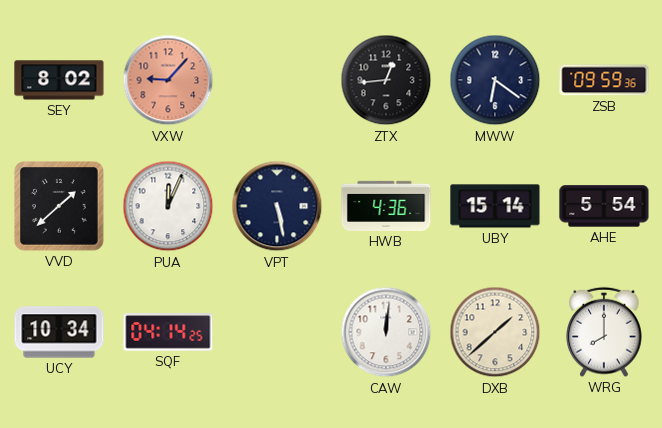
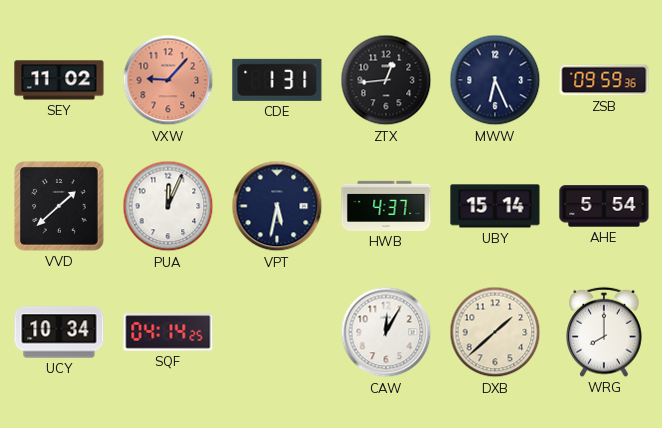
SEY: 8:02 -> 11:02
CDE: none -> 1:31
MWW: 6:21 -> 6:26
VPT: 5:28 -> 5:32
HWB: 4:36 -> 4:37
CAW: 12:01 -> 12:05
